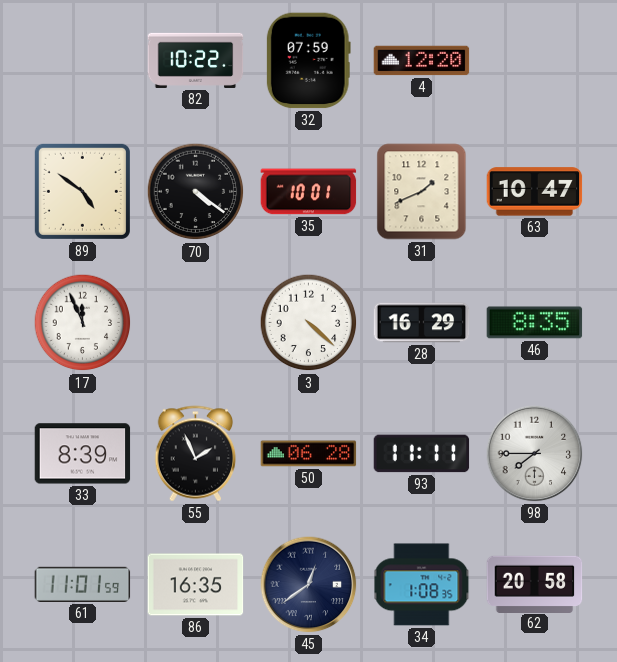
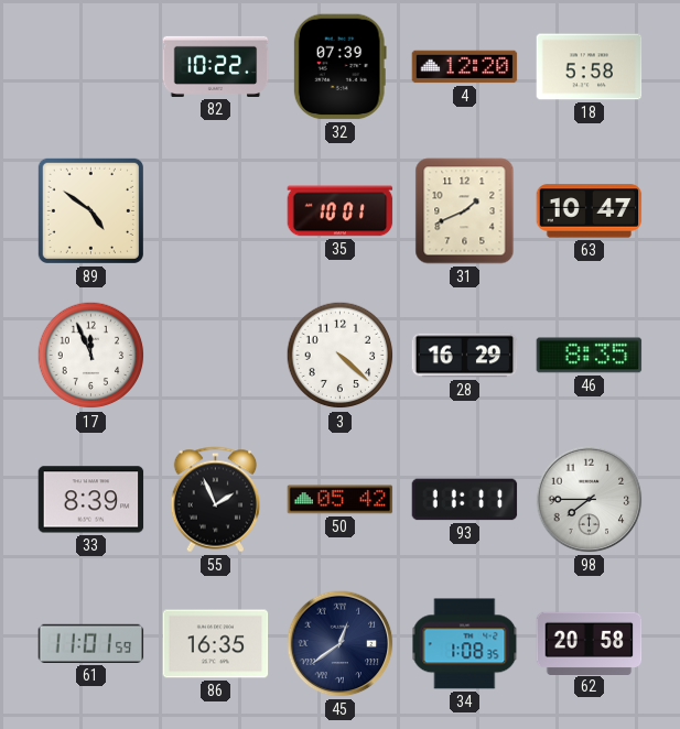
32: 07:59 -> 07:39
18: none -> 5:58
70: 4:21 -> none
50: 06:28 -> 05:42
